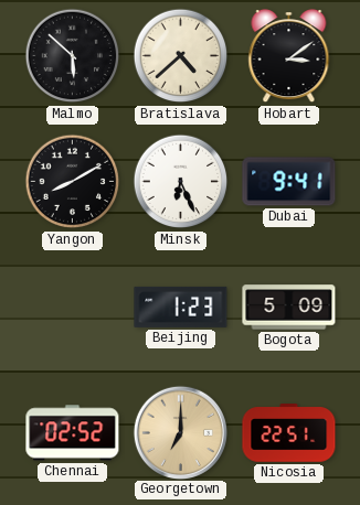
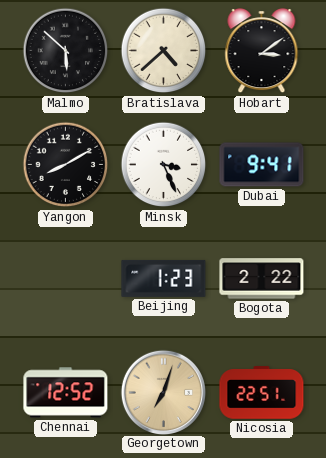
Minsk: 6:26 -> 3:26
Bogota: 5:09 -> 2:22
Chennai: 02:52 -> 12:52
Georgetown: 7:00 -> 7:03
